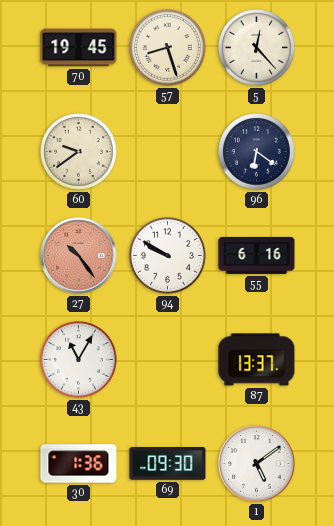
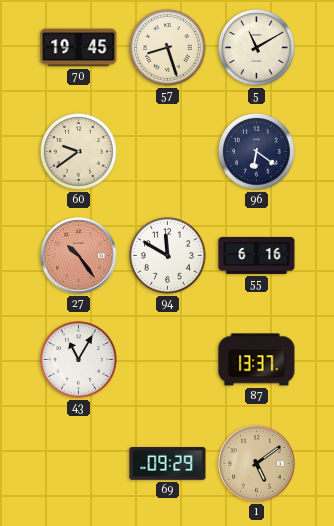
5: 12:23 -> 11:10
94: 9:50 -> 11:50
30: 1:36 -> none
69: 09:30 -> 09:29
1 dial: white -> champagne
